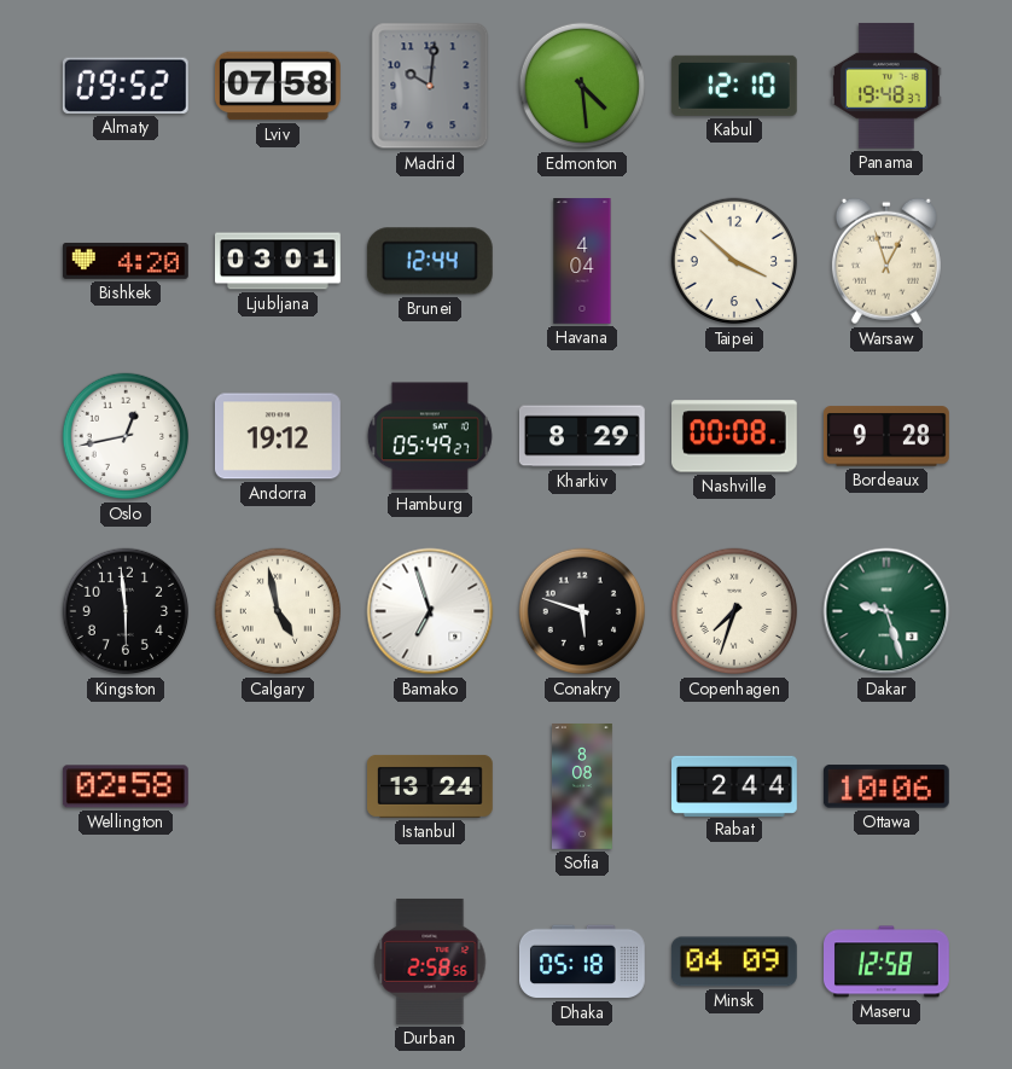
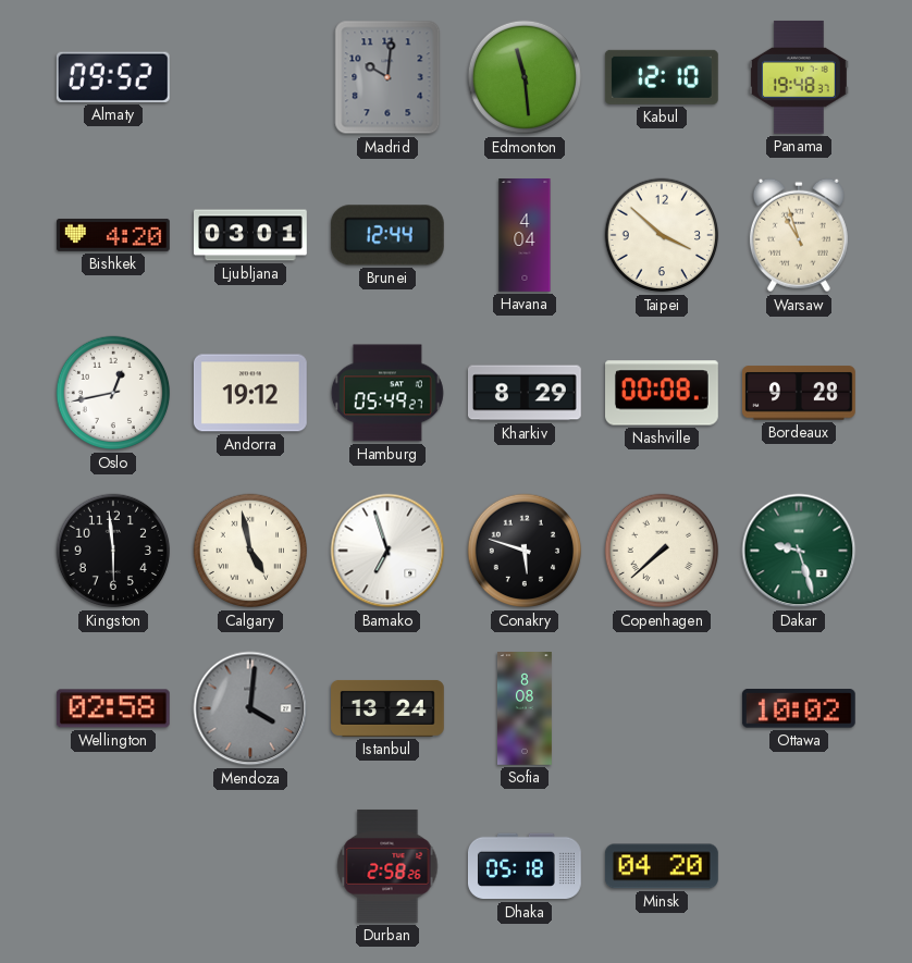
Lviv: 07:58 -> none
Edmonton: 4:29 -> 11:29
Warsaw: 12:57 -> 10:57
Copenhagen: 7:33 -> 7:38
Mendoza: none -> 4:01
Rabat: 2:44 -> none
Ottawa: 10:06 -> 10:02
Durban: 2:58:56 -> 2:58:26
Minsk: 04:09 -> 04:20
Maseru: 12:58 -> none
